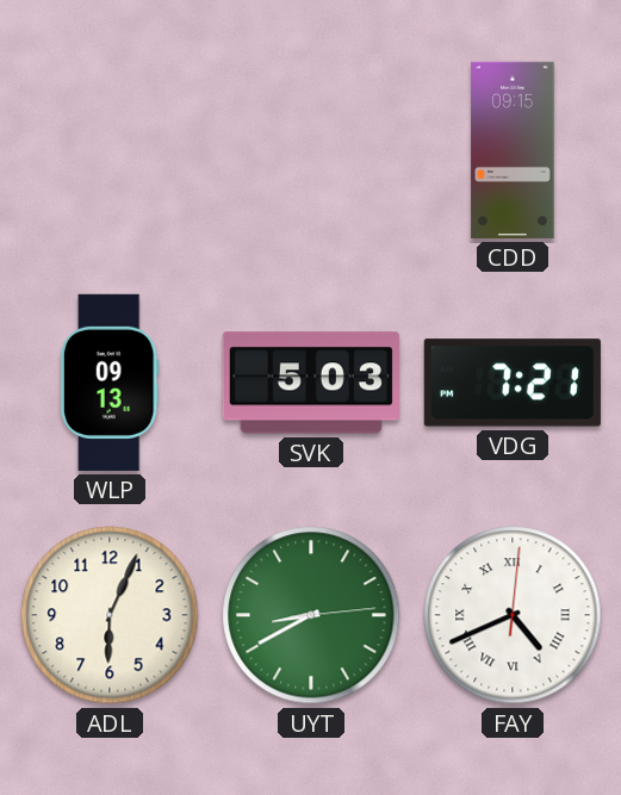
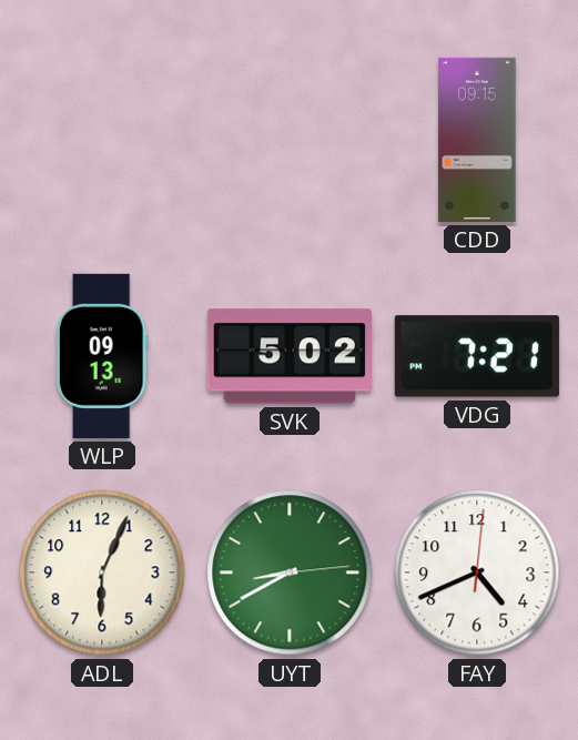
SVK: 5:03 -> 5:02
FAY numerals: Roman -> Arabic
